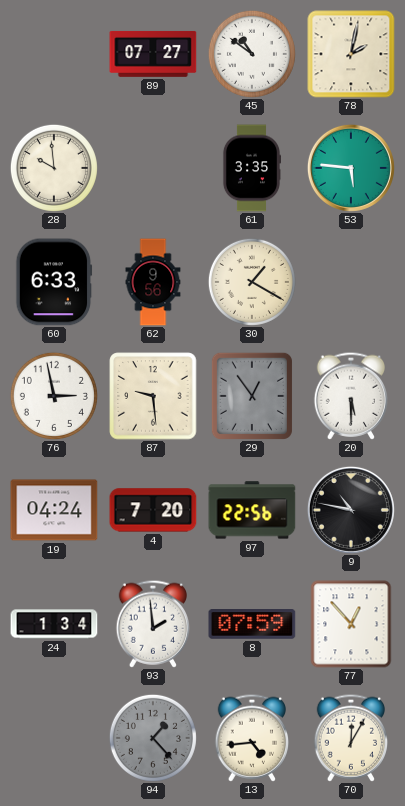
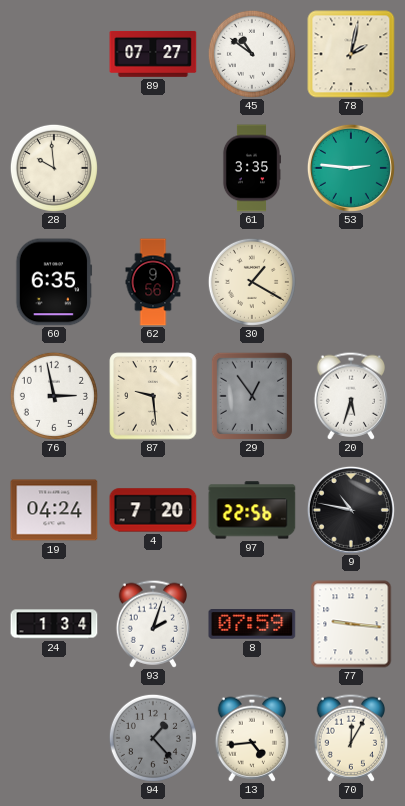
53: 5:46 -> 2:46
60: 6:33 -> 6:35
20: 5:30 -> 5:33
93: 1:59 -> 2:03
77: 12:53 -> 9:16
